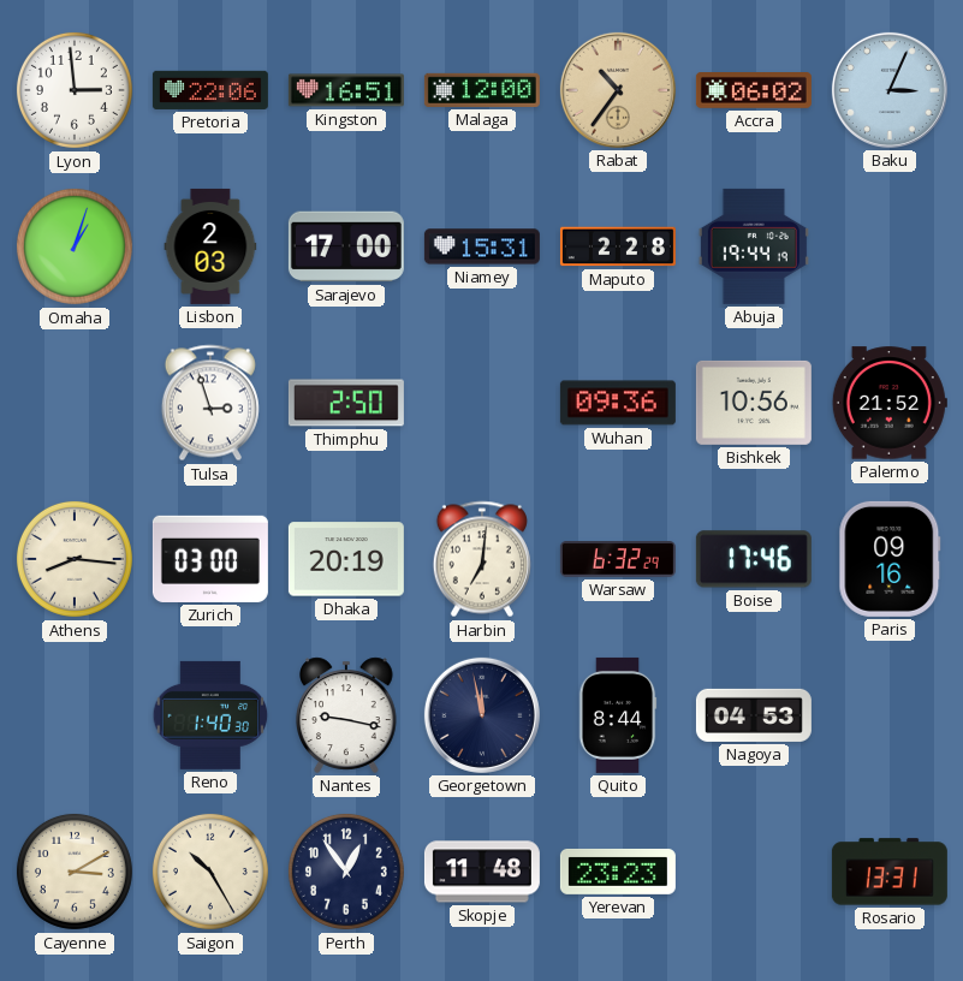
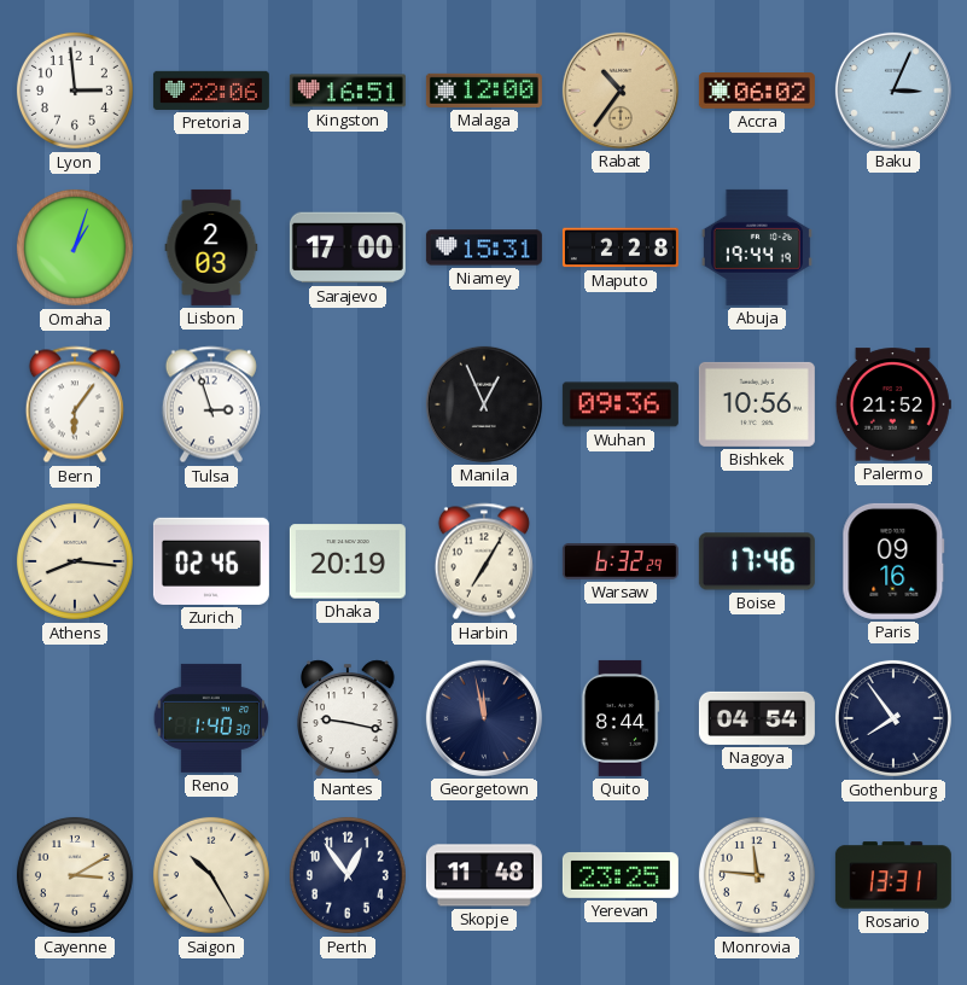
Bern: none -> 6:06
Thimphu: 2:50 -> none
Manila: none -> 12:56
Zurich: 03:00 -> 02:46
Harbin: 7:01 -> 7:05
Nagoya: 04:53 -> 04:54
Gothenburg: none -> 7:54
Yerevan: 23:23 -> 23:25
Monrovia: none -> 11:46
